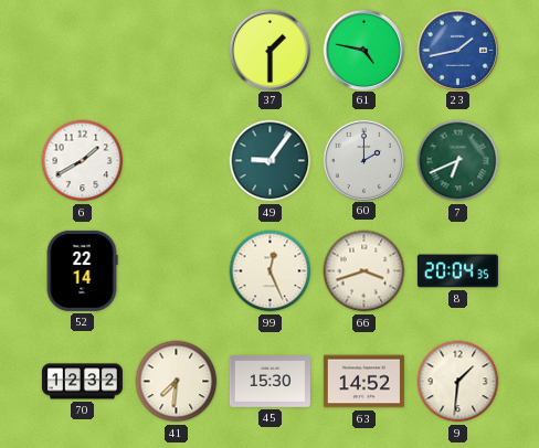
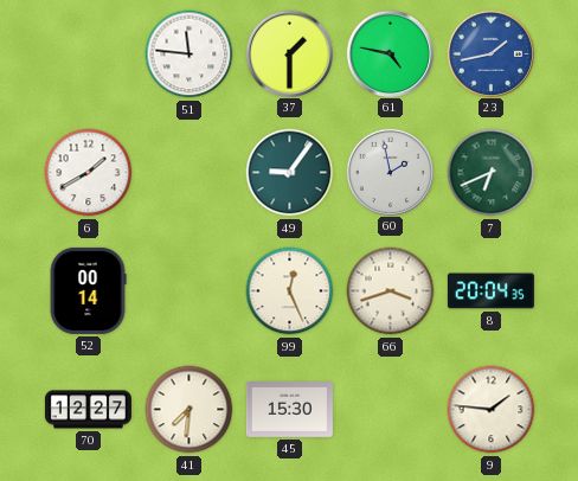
51: none -> 11:46
60: 2:00 -> 1:58
52: 22:14 -> 00:14
70: 12:32 -> 12:27
63: 14:52 -> none
9: 1:31 -> 1:46
